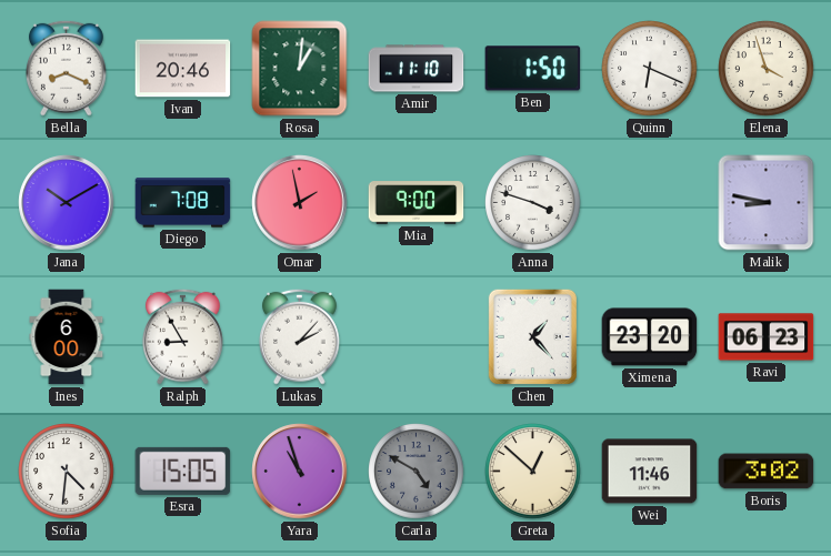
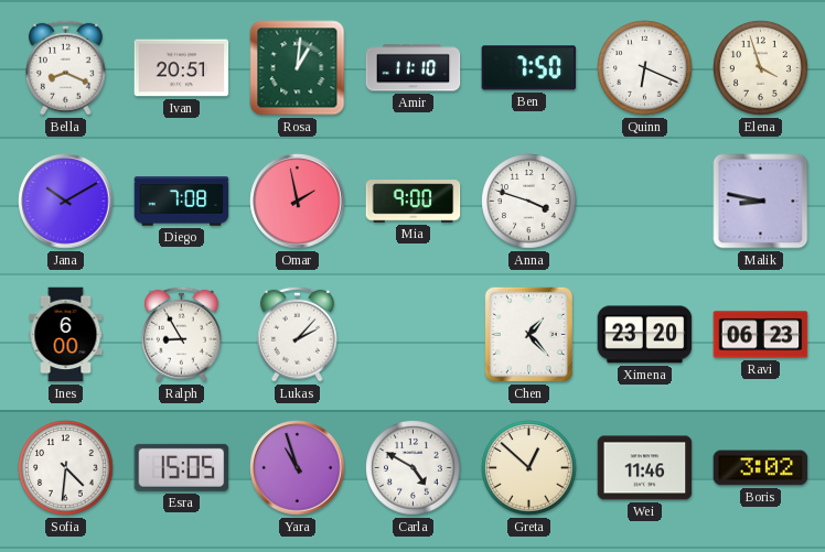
Ivan: 20:46 -> 20:51
Ben: 1:50 -> 7:50
Carla dial: grey -> white
